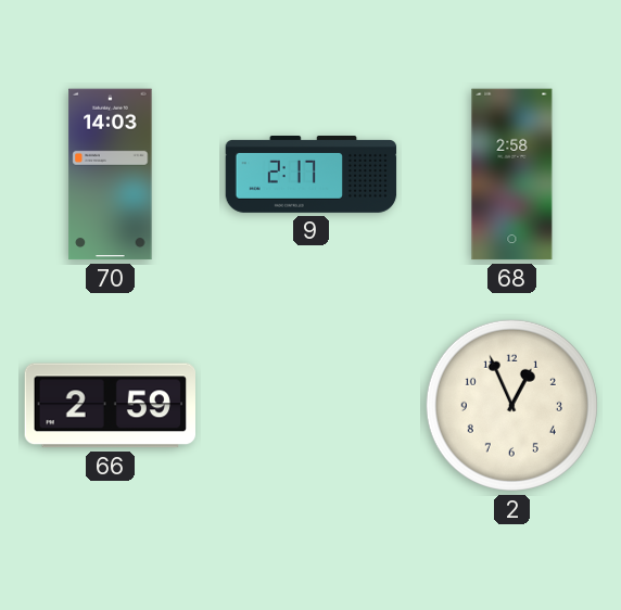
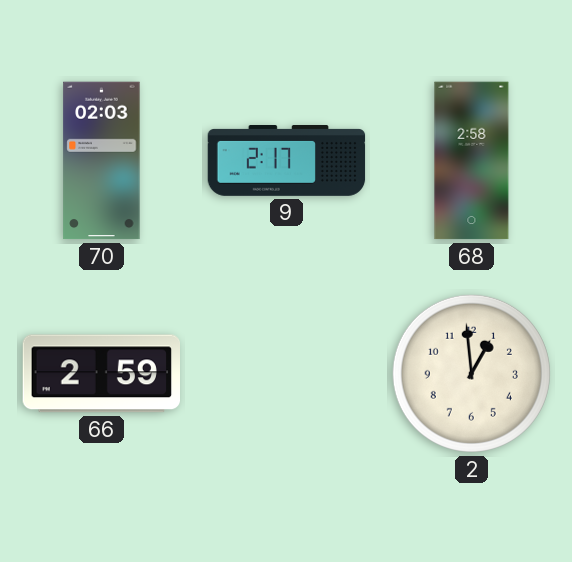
70: 14:03 -> 02:03
2: 12:56 -> 12:59
